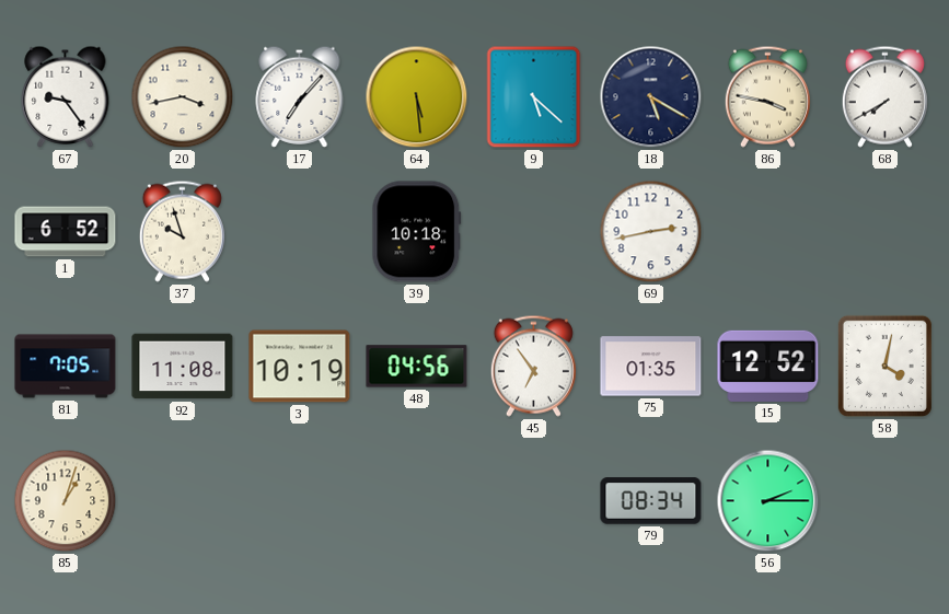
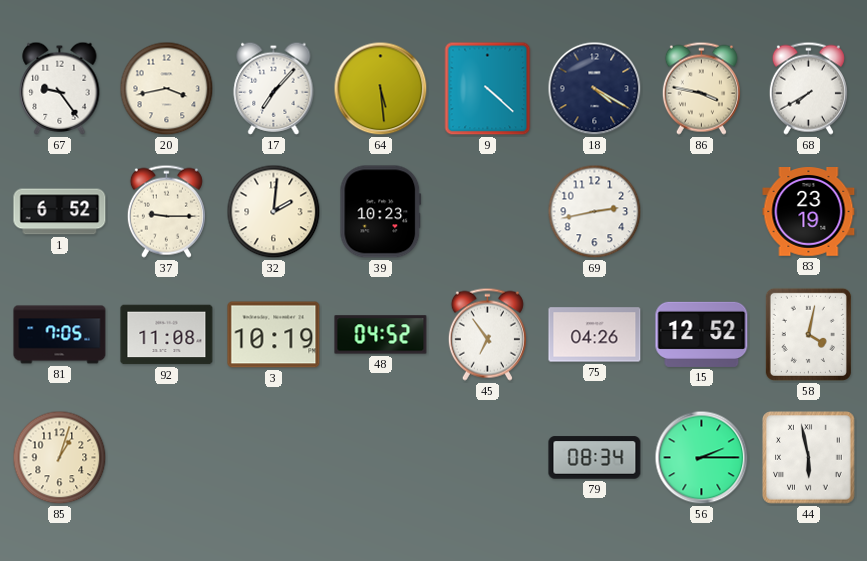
9: 5:22 -> 4:22
18: 5:20 -> 4:20
37: 9:57 -> 9:15
32: none -> 2:01
39: 10:18 -> 10:23
83: none -> 23:19
48: 04:56 -> 04:52
75: 01:35 -> 04:26
44: none -> 5:58
